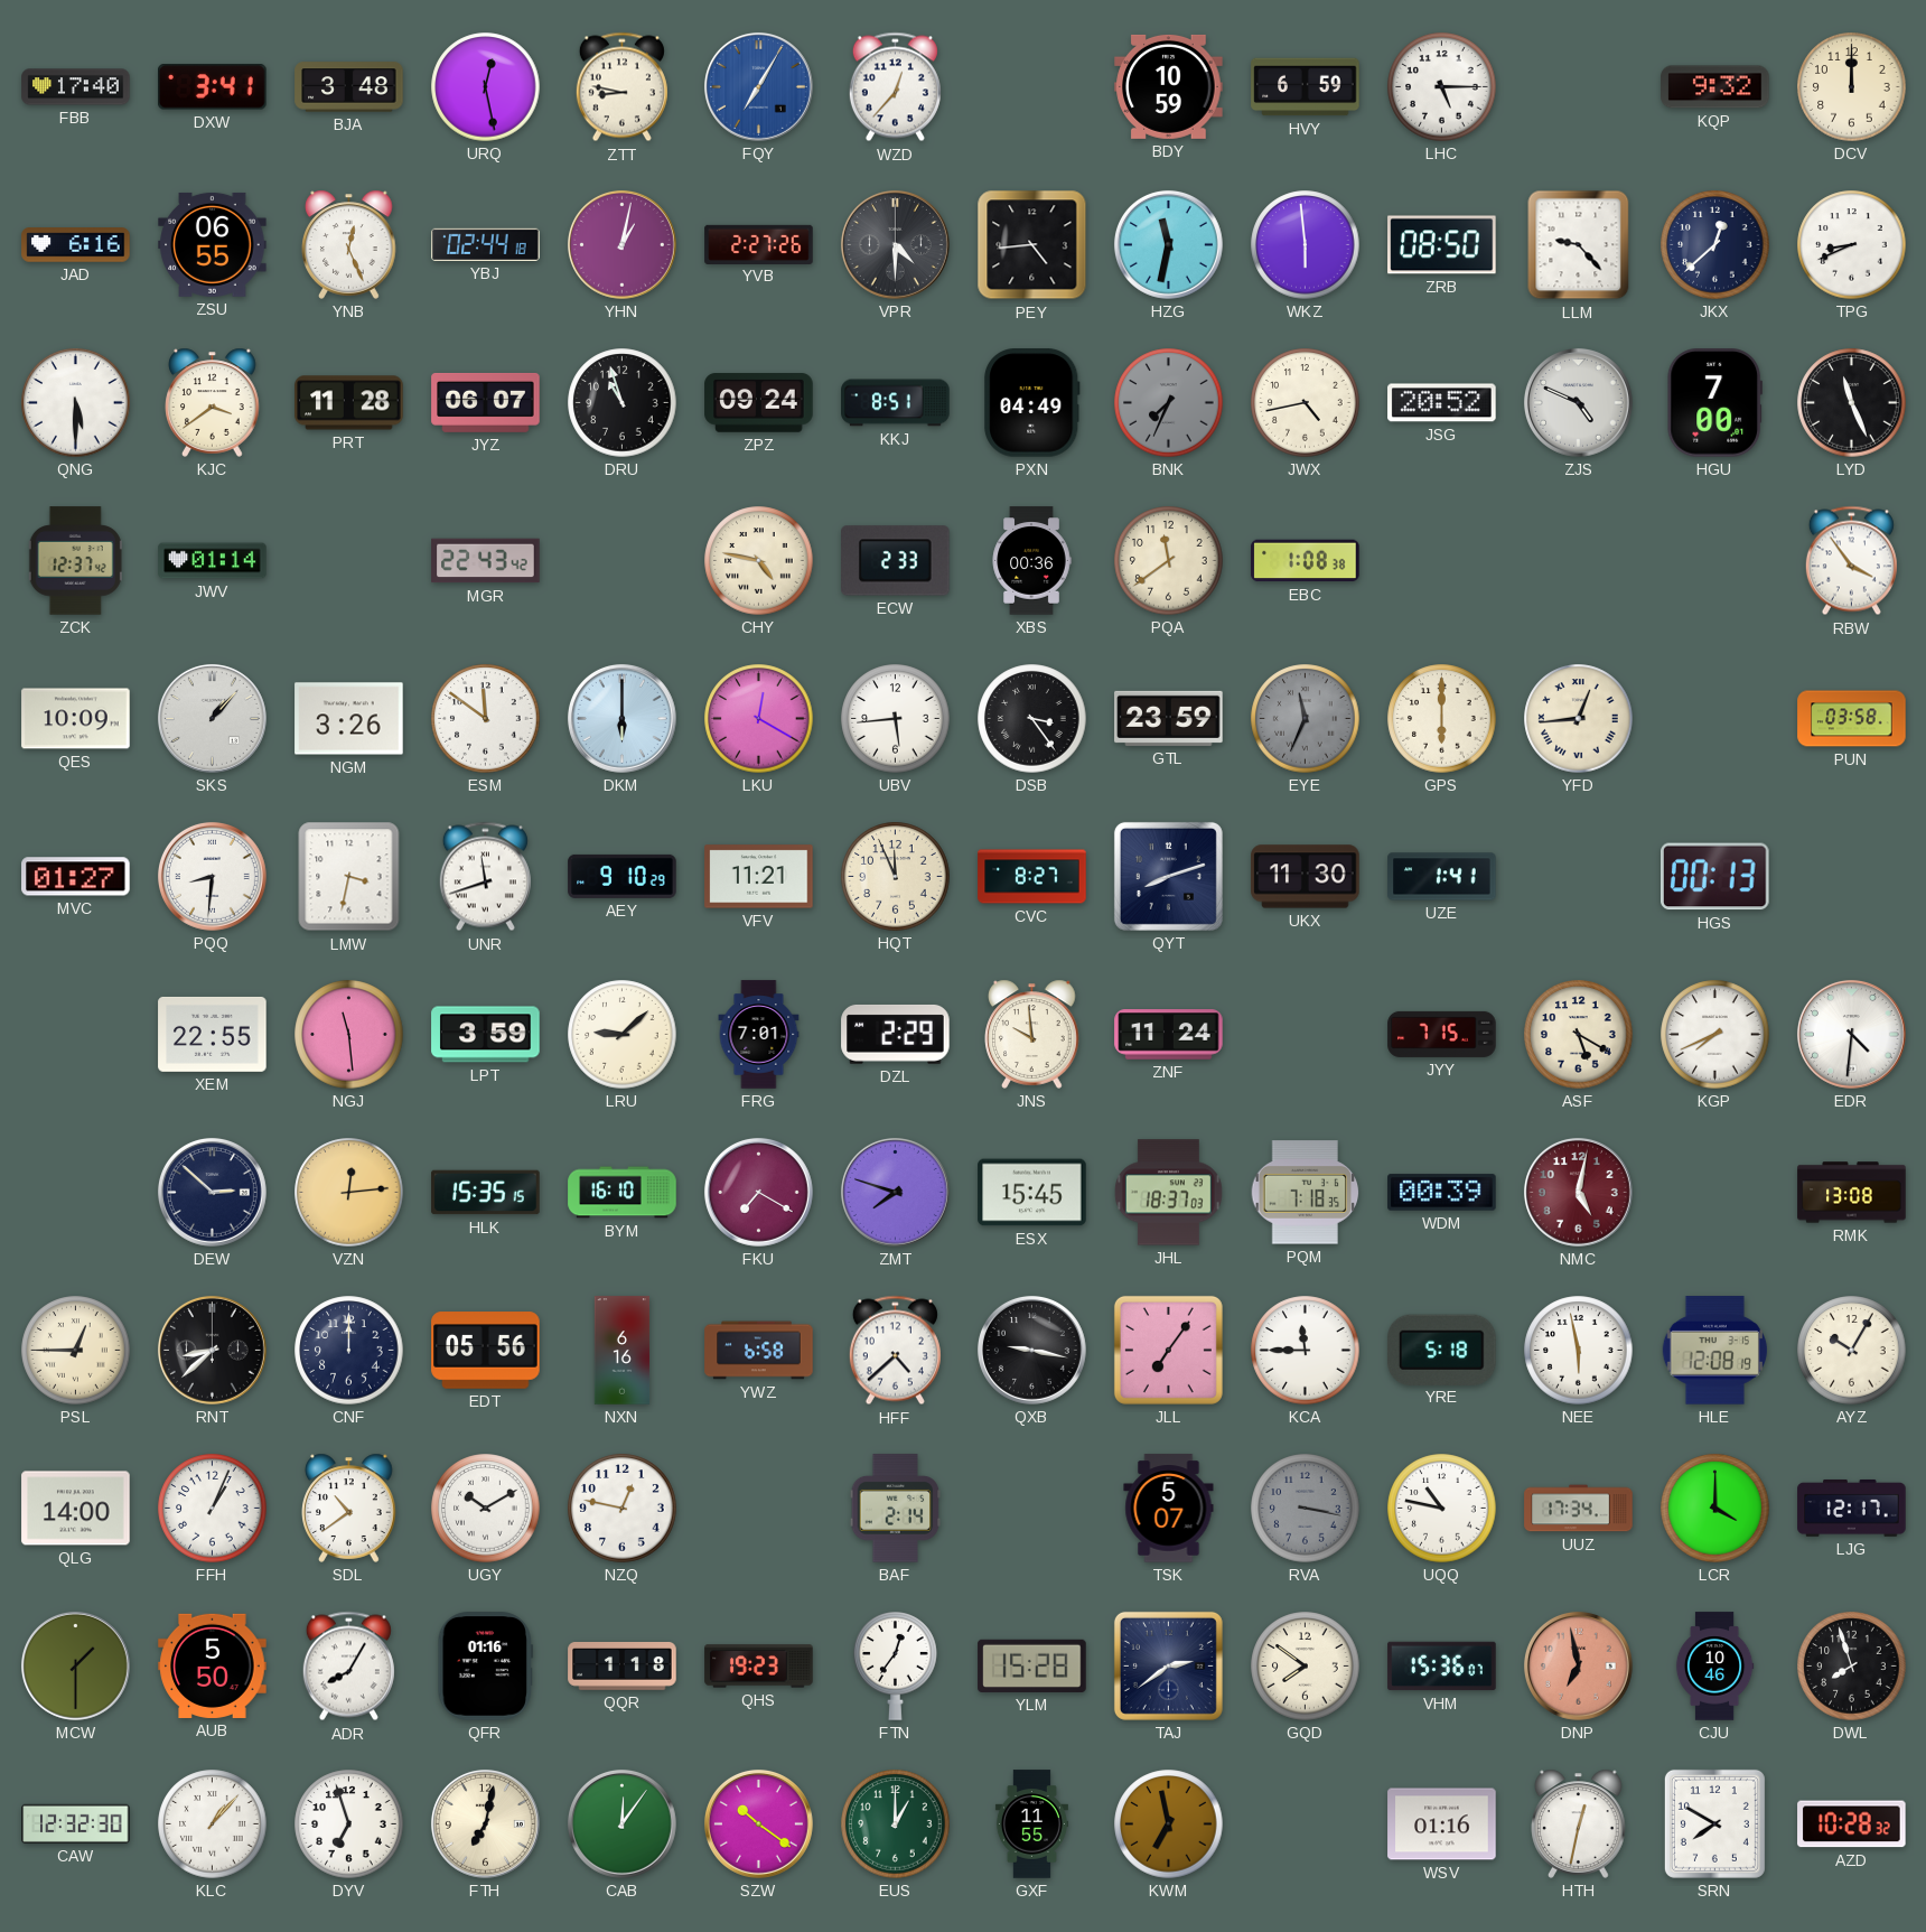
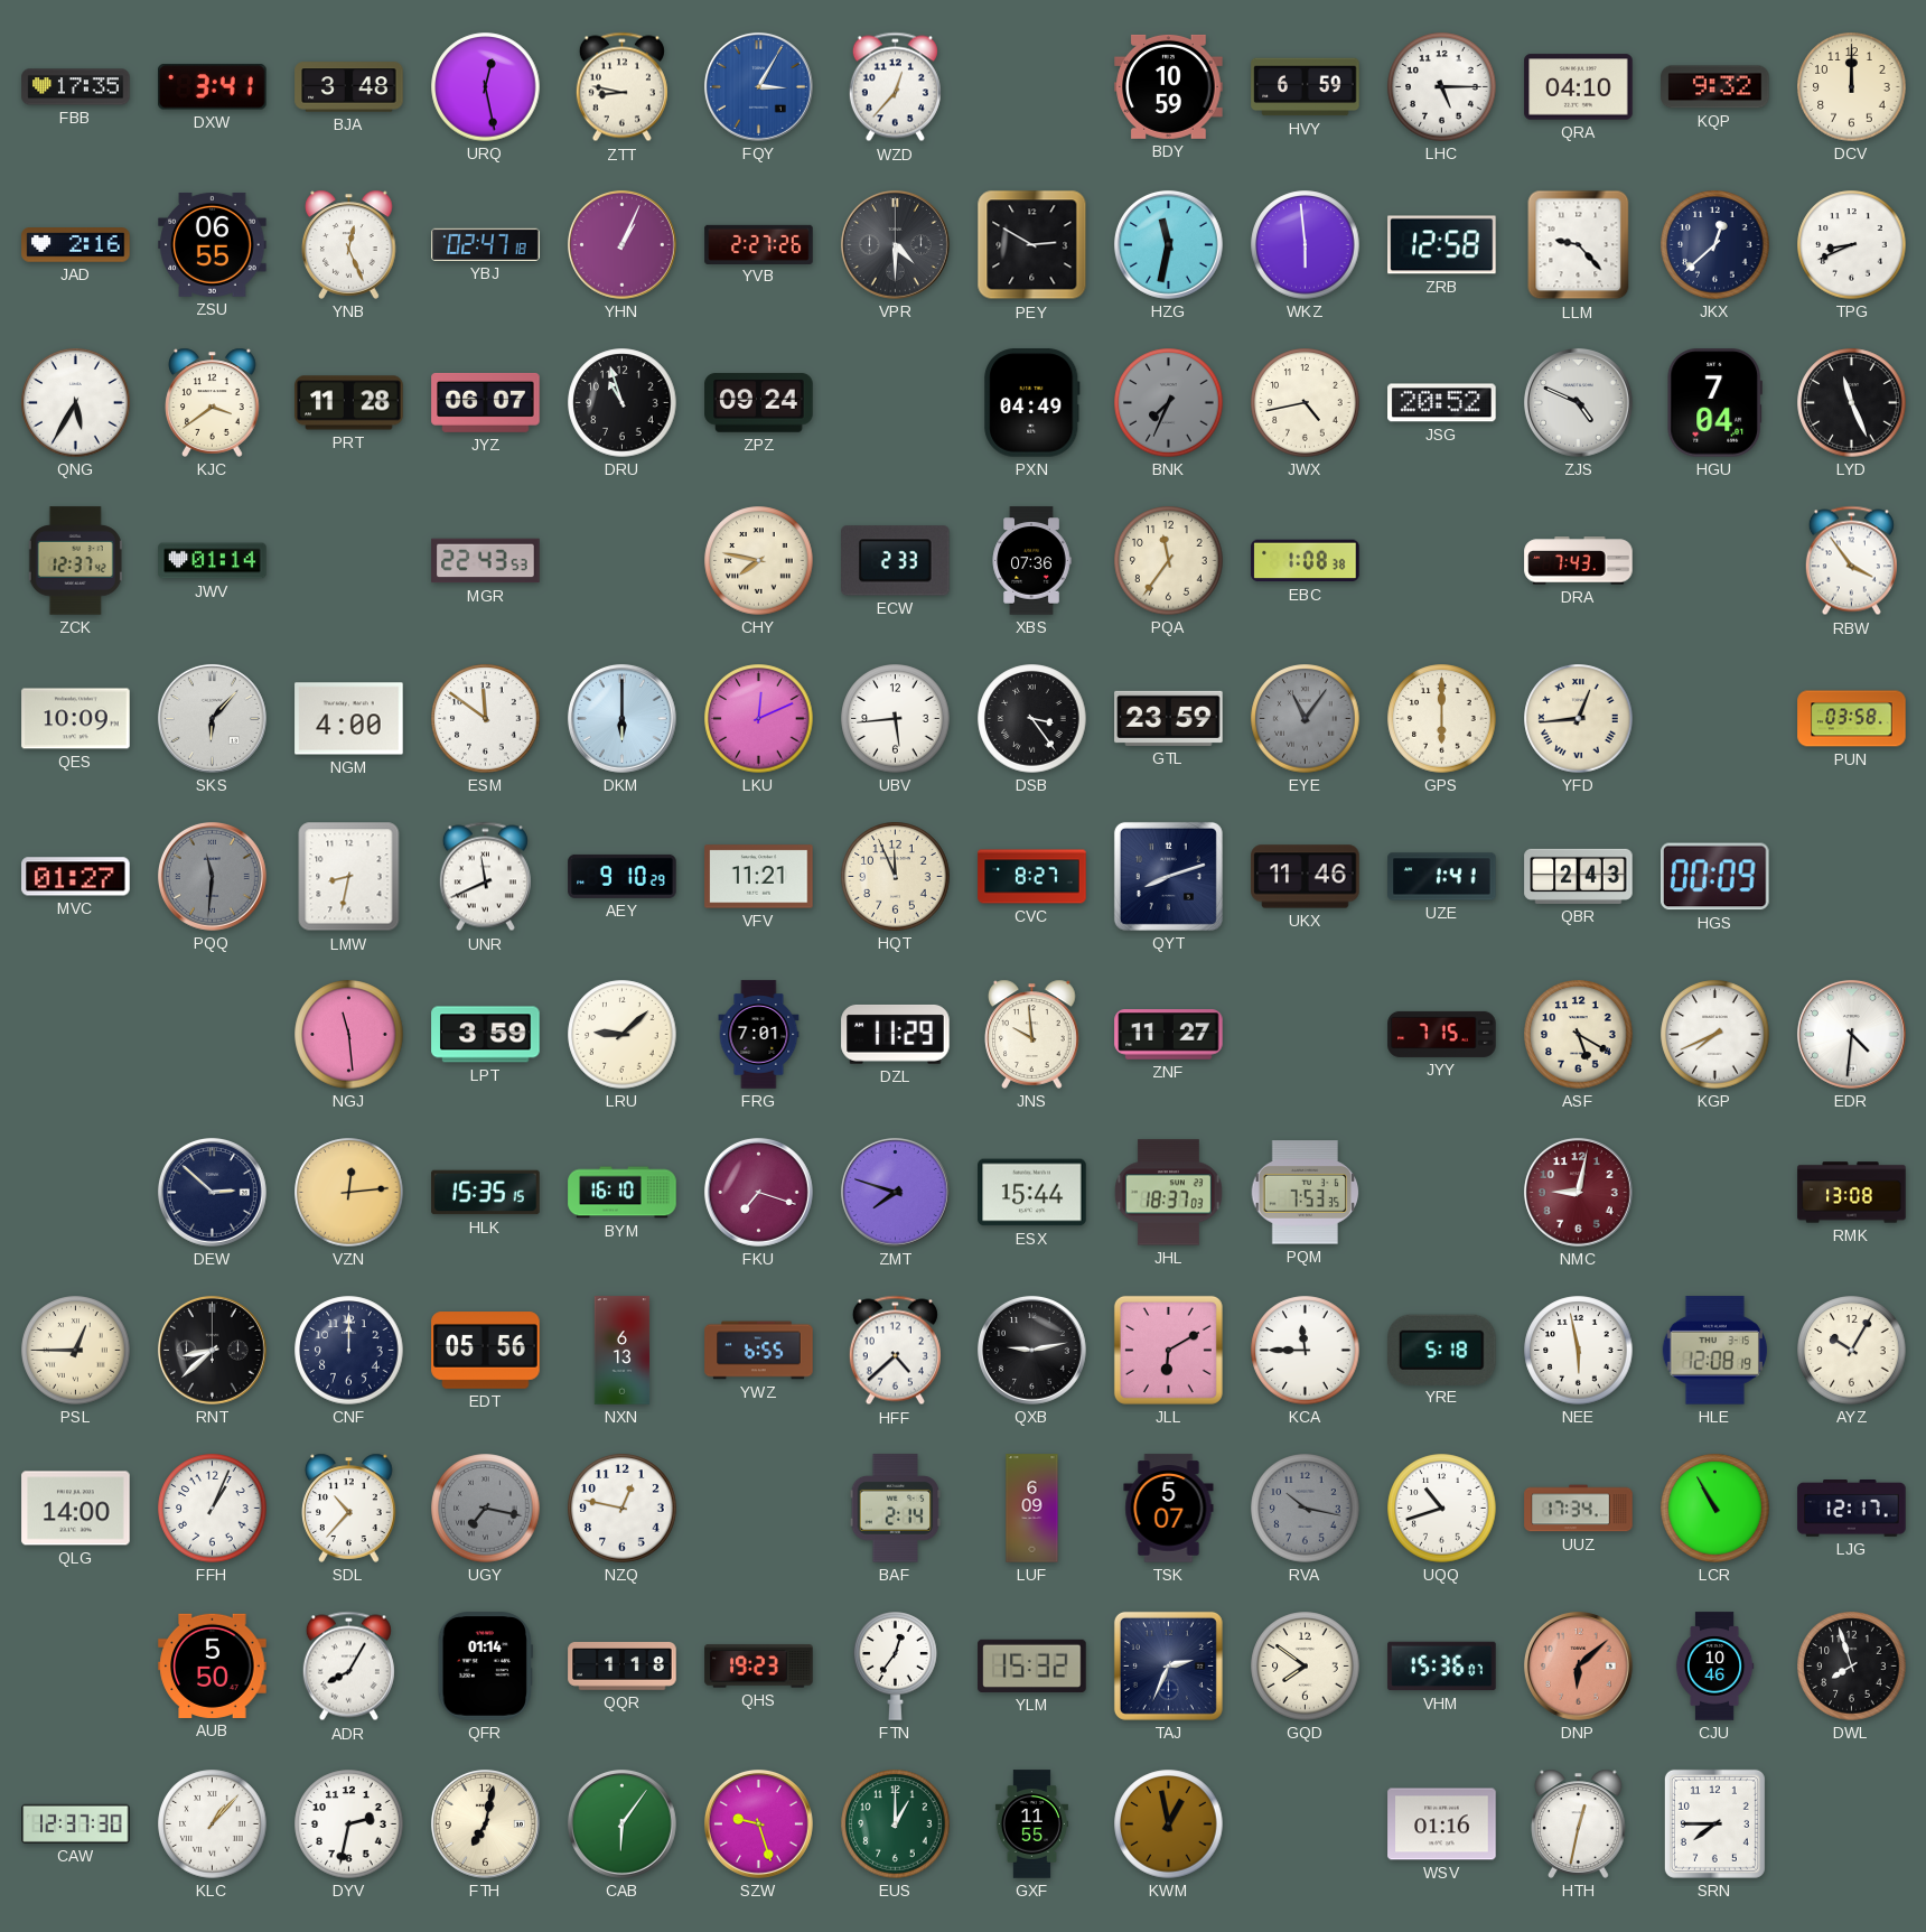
FBB: 17:40 -> 17:35
FQY: 7:05 -> 3:05
QRA: none -> 04:10
JAD: 6:16 -> 2:16
YBJ: 02:44 -> 02:47
YHN: 1:02 -> 1:04
PEY: 4:44 -> 2:50
ZRB: 08:50 -> 12:58
QNG: 5:30 -> 5:35
KKJ: 8:51 -> none
HGU: 7:00 -> 7:04
MGR: 22:43:42 -> 22:43:53
CHY: 4:47 -> 7:47
XBS: 00:36 -> 07:36
PQA: 11:39 -> 11:36
DRA: none -> 7:43
SKS: 1:07 -> 6:07
NGM: 3:26 -> 4:00
LKU: 12:20 -> 12:11
EYE: 11:34 -> 11:06
PQQ: 8:31 -> 11:31
PQQ dial: white -> grey
LMW: 3:32 -> 8:32
UNR: 11:42 -> 11:41
UKX: 11:30 -> 11:46
QBR: none -> 2:43
HGS: 00:13 -> 00:09
XEM: 22:55 -> none
DZL: 2:29 -> 11:29
ZNF: 11:24 -> 11:27
FKU: 7:20 -> 7:18
ESX: 15:45 -> 15:44
PQM: 7:18 -> 7:53
WDM: 00:39 -> none
NMC: 5:02 -> 9:02
NXN: 6:16 -> 6:13
YWZ: 6:58 -> 6:55
QXB: 9:17 -> 9:13
JLL: 7:06 -> 6:10
SDL: 10:39 -> 10:37
UGY: 10:10 -> 7:17
UGY dial: white -> grey
LUF: none -> 6:09
RVA: 3:17 -> 10:17
UQQ: 10:47 -> 10:42
LCR: 4:00 -> 10:55
MCW: 1:30 -> none
QFR: 01:16 -> 01:14
YLM: 15:28 -> 15:32
TAJ: 2:39 -> 2:34
DNP: 6:58 -> 6:08
CAW: 12:32 -> 12:37
DYV: 6:57 -> 2:32
CAB: 12:06 -> 6:06
SZW: 10:21 -> 9:27
KWM: 6:58 -> 12:58
SRN: 7:50 -> 7:45
AZD: 10:28 -> none
